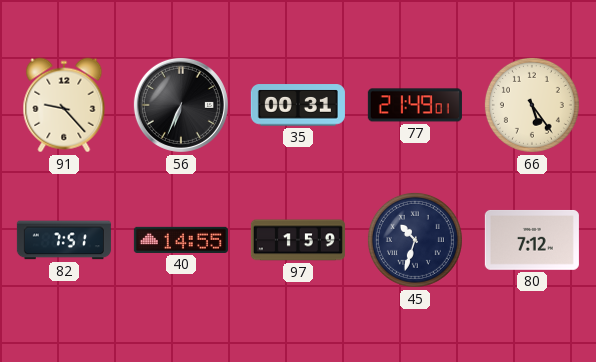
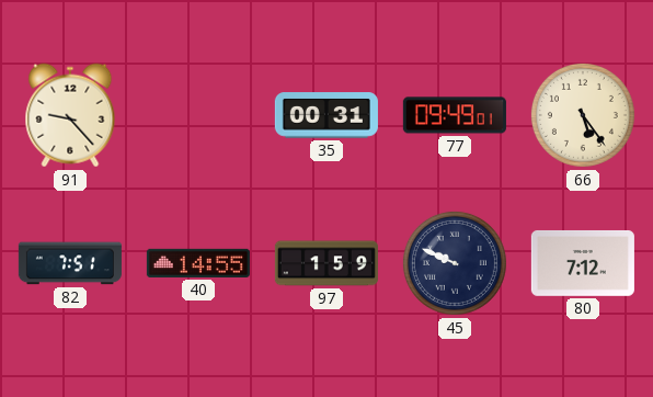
56: 6:34 -> none
77: 21:49 -> 09:49
45: 10:33 -> 9:49
